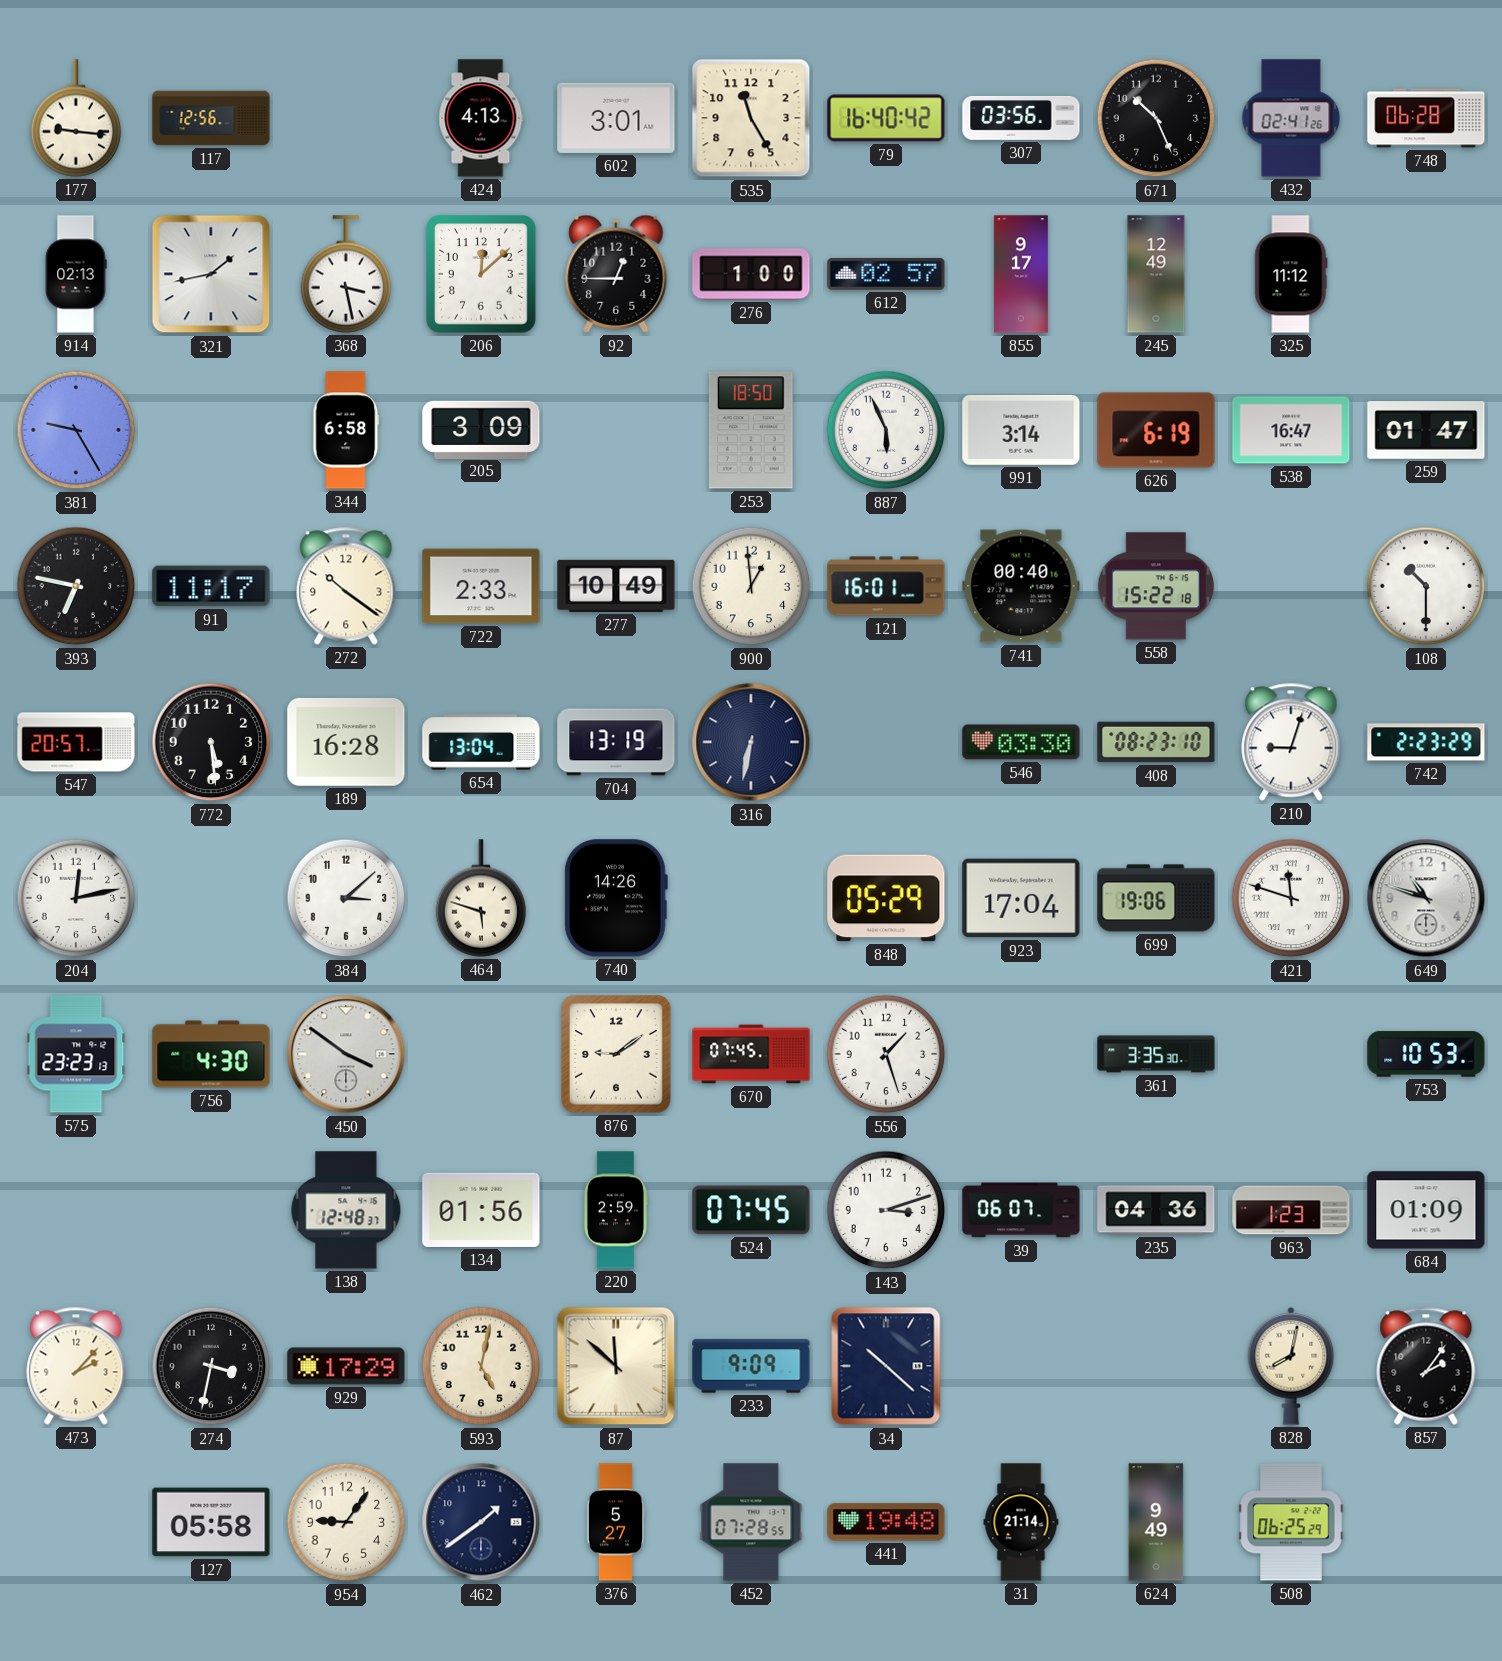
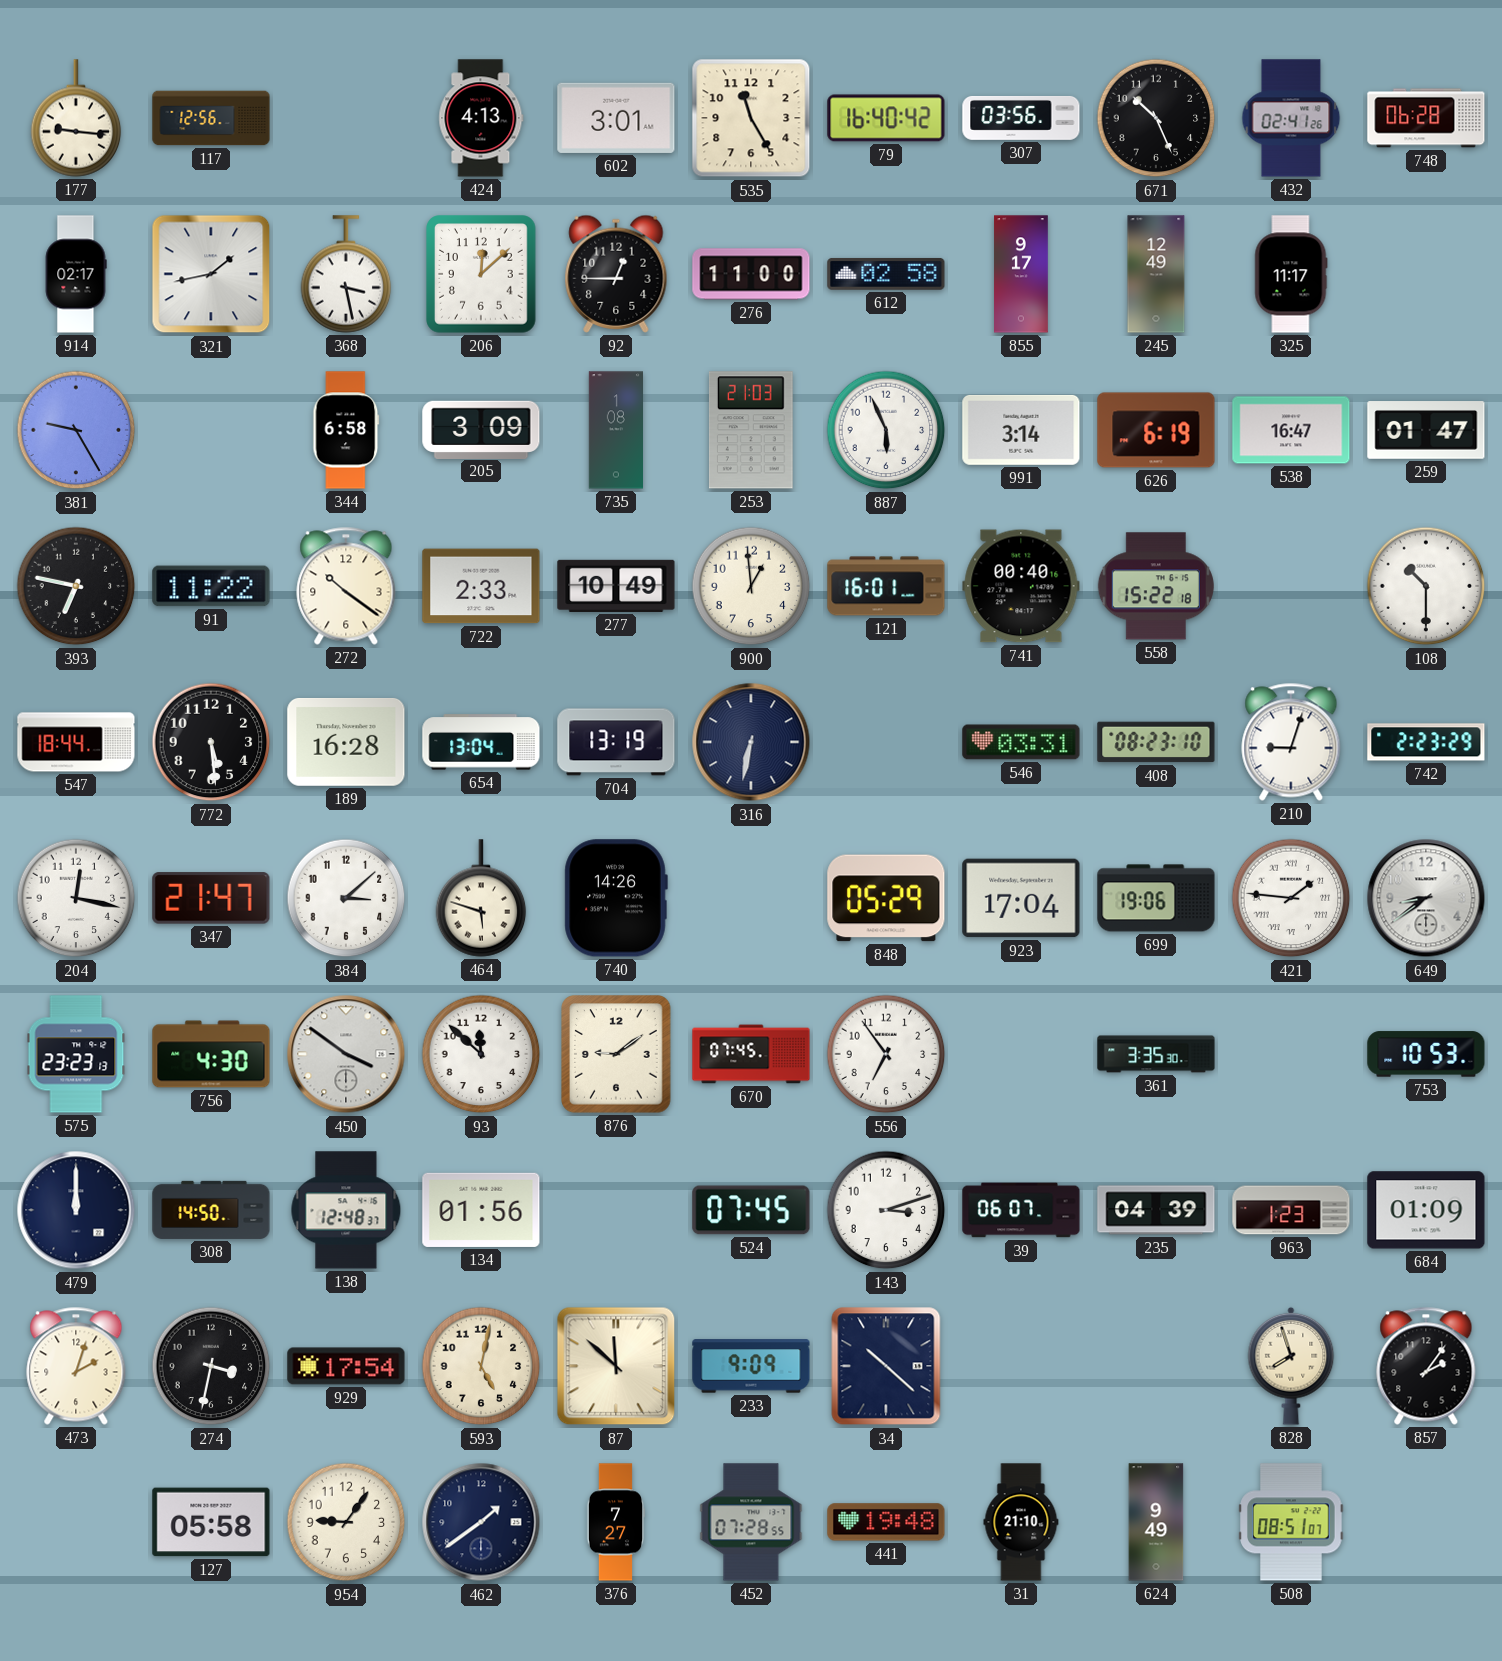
914: 02:13 -> 02:17
276: 1:00 -> 11:00
612: 02:57 -> 02:58
325: 11:12 -> 11:17
735: none -> 1:08
253: 18:50 -> 21:03
91: 11:17 -> 11:22
547: 20:57 -> 18:44
546: 03:30 -> 03:31
204: 12:13 -> 12:17
347: none -> 21:47
421: 11:48 -> 1:46
649: 10:48 -> 8:39
93: none -> 11:52
556: 1:27 -> 6:54
479: none -> 12:00
308: none -> 14:50
220: 2:59 -> none
235: 04:36 -> 04:39
473: 2:07 -> 2:03
929: 17:29 -> 17:54
828: 8:02 -> 7:57
376: 5:27 -> 7:27
31: 21:14 -> 21:10
508: 06:25 -> 08:51
